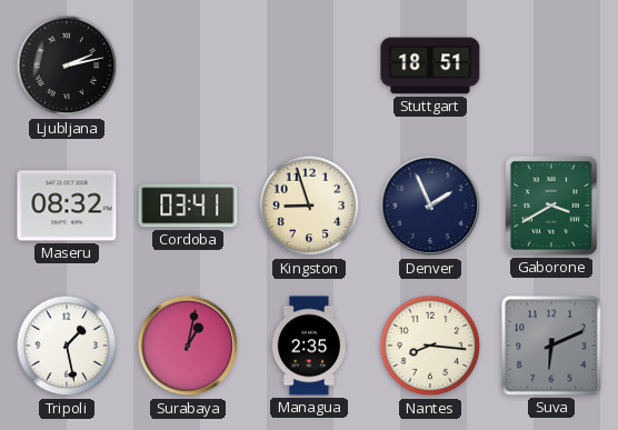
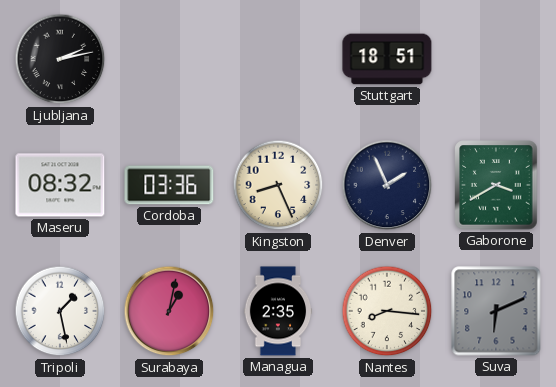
Cordoba: 03:41 -> 03:36
Kingston: 8:57 -> 8:26
